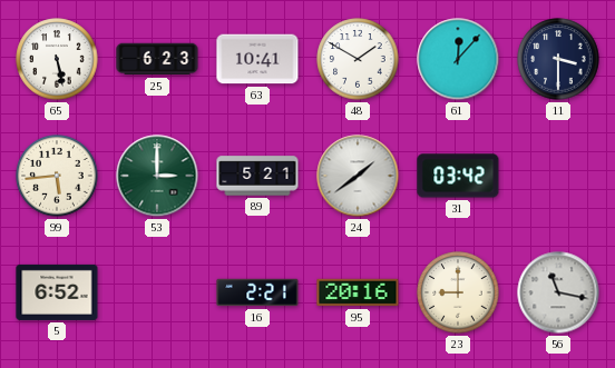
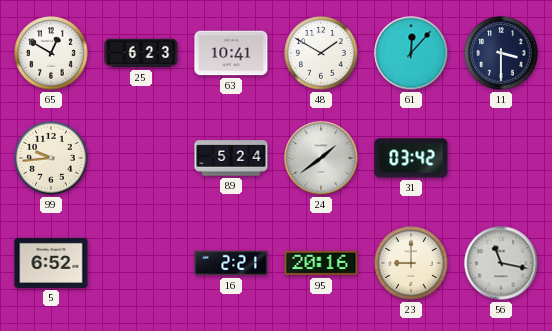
65: 5:28 -> 12:50
99: 5:44 -> 9:44
53: 3:00 -> none
89: 5:21 -> 5:24
